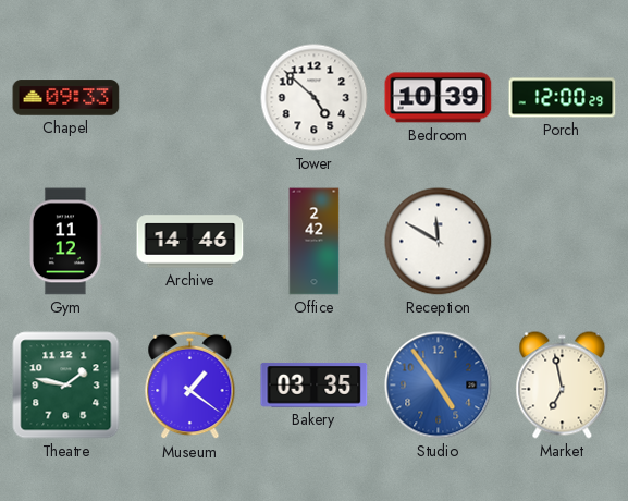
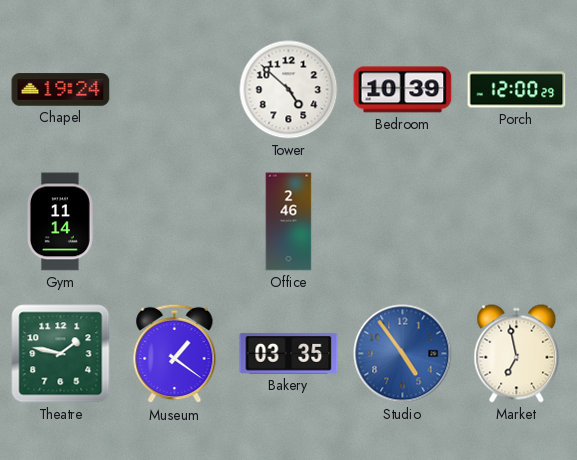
Chapel: 09:33 -> 19:24
Gym: 11:12 -> 11:14
Archive: 14:46 -> none
Office: 2:42 -> 2:46
Reception: 11:50 -> none
